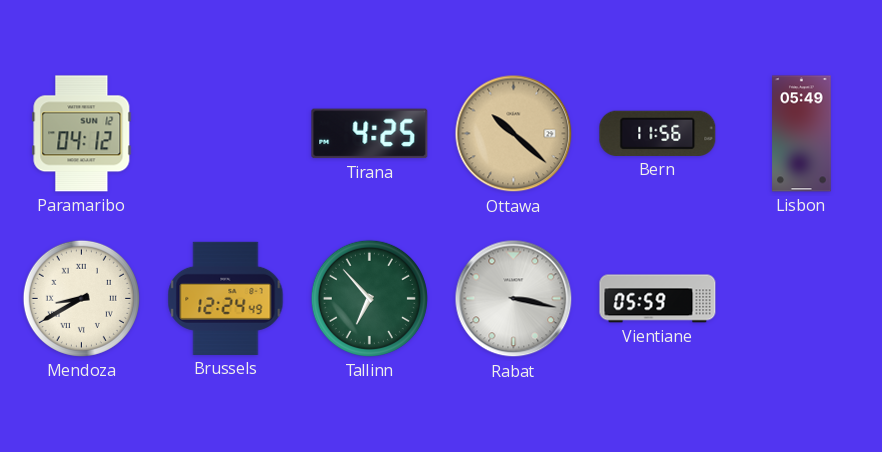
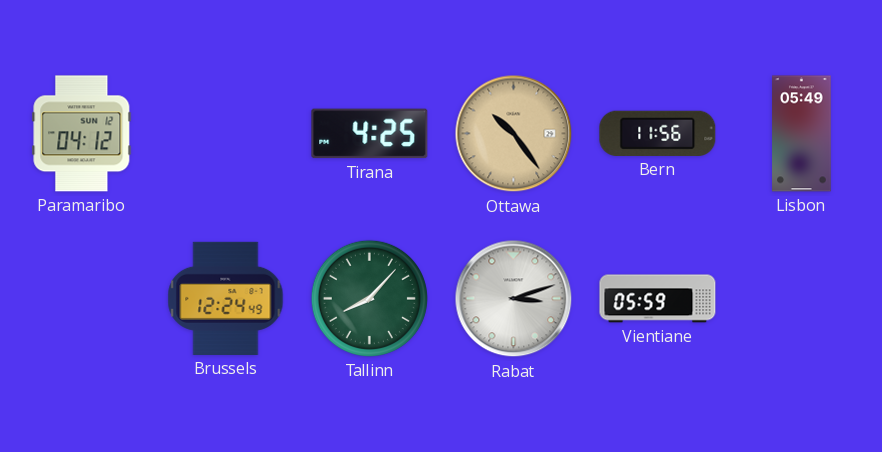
Ottawa: 10:22 -> 10:24
Mendoza: 8:40 -> none
Tallinn: 6:53 -> 8:07
Rabat: 3:17 -> 3:12
